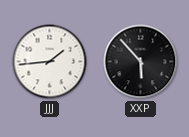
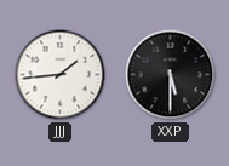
XXP: 5:53 -> 5:30
